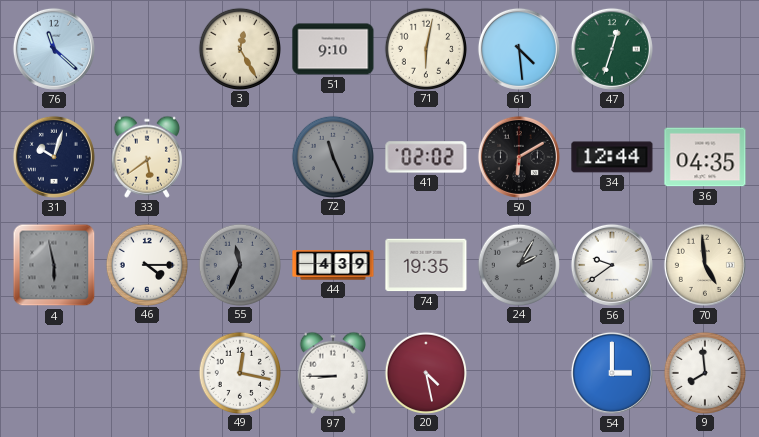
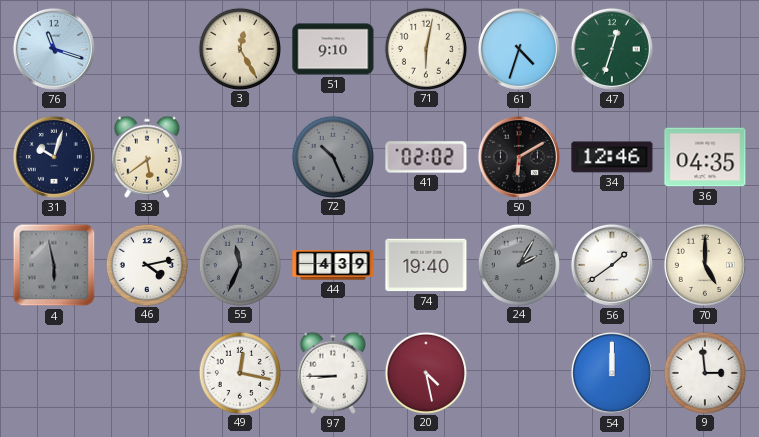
76: 11:22 -> 11:18
61: 4:29 -> 4:33
72: 11:26 -> 10:26
34: 12:44 -> 12:46
46: 4:15 -> 4:13
74: 19:35 -> 19:40
56: 9:39 -> 1:39
70: 4:59 -> 5:00
54: 3:00 -> 12:00
9: 7:59 -> 2:59
